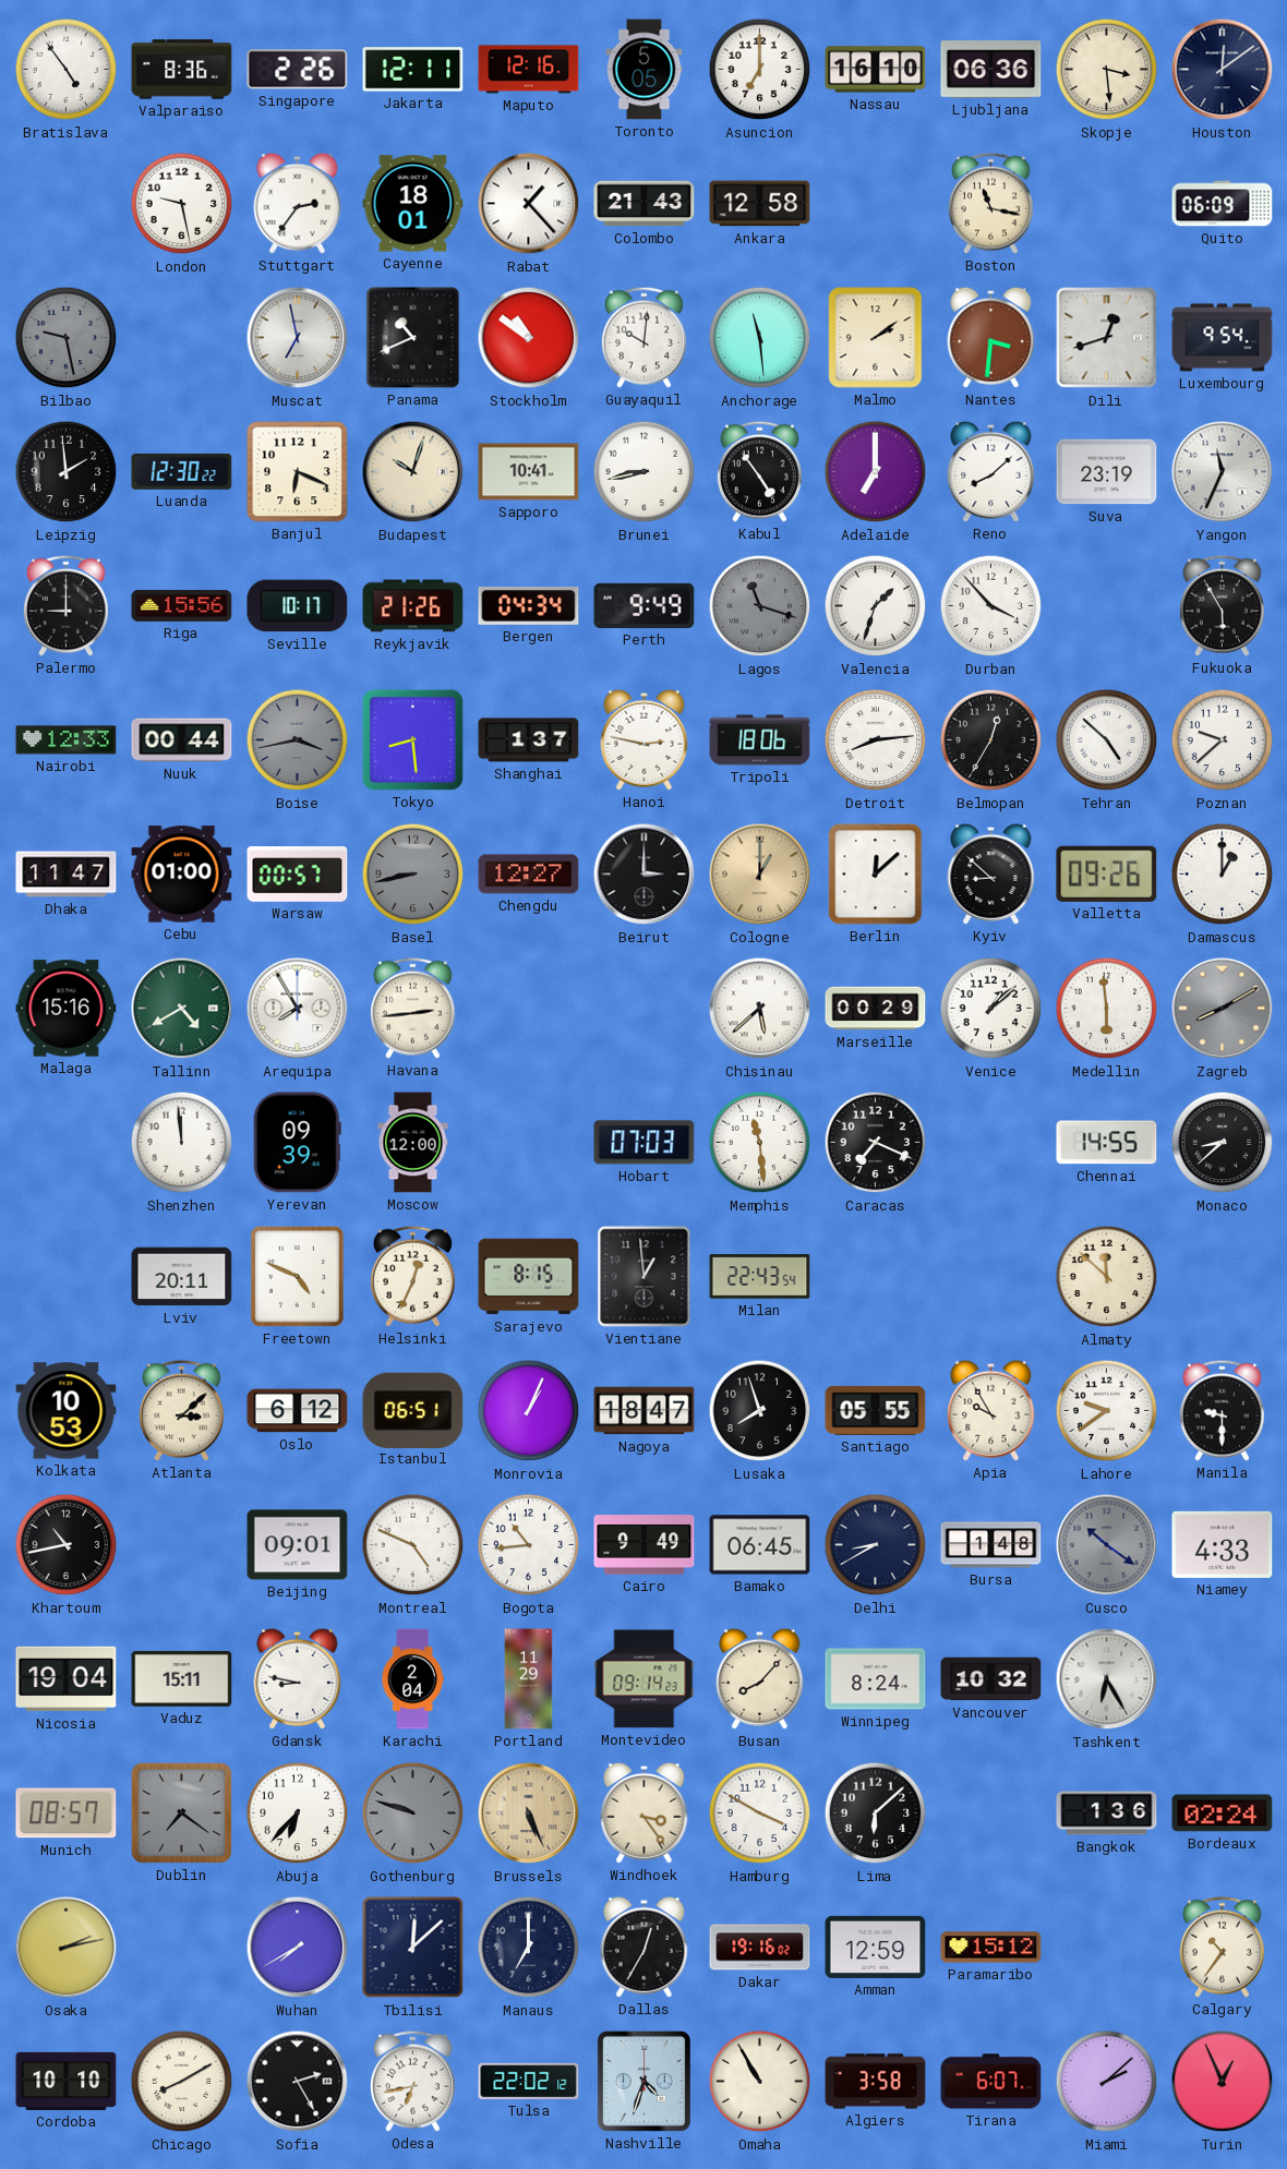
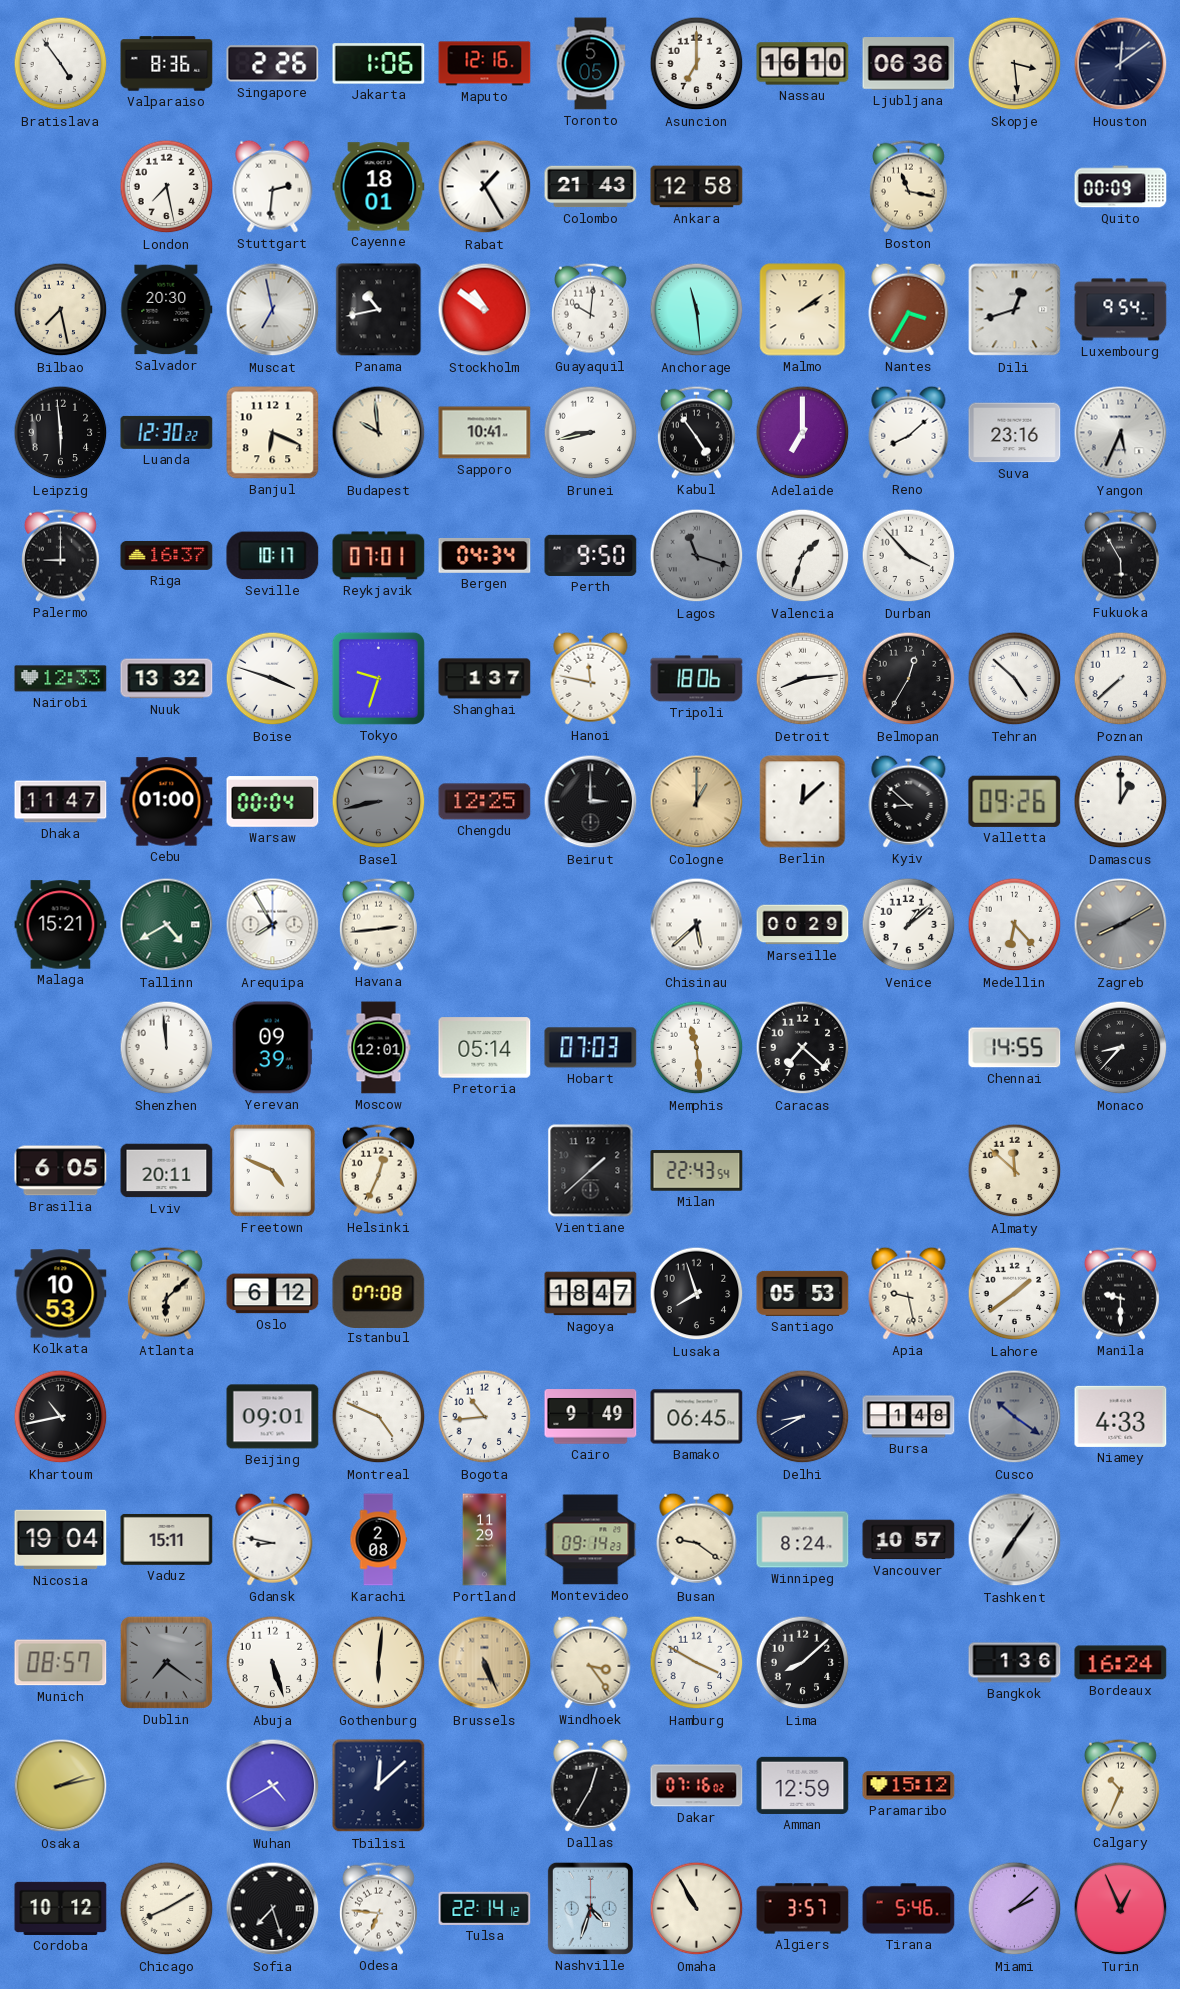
Jakarta: 12:11 -> 1:06
London: 9:28 -> 7:28
Stuttgart: 2:36 -> 2:31
Rabat: 1:23 -> 1:25
Quito: 06:09 -> 00:09
Bilbao: 9:28 -> 7:28
Bilbao dial: grey -> cream
Salvador: none -> 20:30
Panama: 10:41 -> 10:43
Nantes: 3:31 -> 3:35
Leipzig: 1:59 -> 5:59
Budapest: 10:03 -> 9:59
Suva: 23:19 -> 23:16
Yangon: 11:34 -> 5:34
Riga: 15:56 -> 16:37
Reykjavik: 21:26 -> 07:01
Perth: 9:49 -> 9:50
Nuuk: 00:44 -> 13:32
Boise: 3:43 -> 3:48
Boise dial: grey -> white
Tokyo: 8:29 -> 9:33
Hanoi: 2:47 -> 11:47
Poznan: 9:38 -> 7:38
Warsaw: 00:57 -> 00:04
Chengdu: 12:27 -> 12:25
Malaga: 15:16 -> 15:21
Medellin: 5:59 -> 6:23
Moscow: 12:00 -> 12:01
Pretoria: none -> 05:14
Caracas: 7:19 -> 7:22
Monaco: 8:38 -> 8:37
Brasilia: none -> 6:05
Sarajevo: 8:15 -> none
Vientiane: 12:59 -> 1:38
Atlanta: 3:08 -> 6:08
Istanbul: 06:51 -> 07:08
Monrovia: 1:04 -> none
Santiago: 05:55 -> 05:53
Apia: 9:55 -> 9:28
Lahore: 9:39 -> 1:39
Karachi: 2:04 -> 2:08
Busan: 8:07 -> 9:21
Vancouver: 10:32 -> 10:57
Tashkent: 6:25 -> 7:06
Abuja: 6:37 -> 5:27
Gothenburg: 9:48 -> 6:01
Gothenburg dial: grey -> cream
Lima: 6:08 -> 8:08
Bordeaux: 02:24 -> 16:24
Wuhan: 7:40 -> 4:40
Manaus: 7:00 -> none
Dakar: 19:16 -> 07:16
Calgary: 10:36 -> 10:34
Cordoba: 10:10 -> 10:12
Sofia: 2:25 -> 7:27
Odesa: 6:43 -> 6:46
Tulsa: 22:02 -> 22:14
Algiers: 3:58 -> 3:57
Tirana: 6:07 -> 5:46
